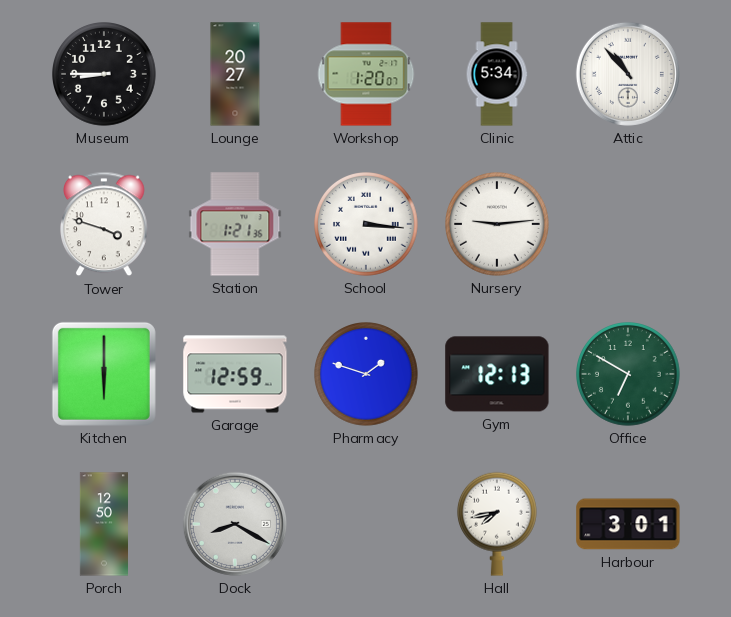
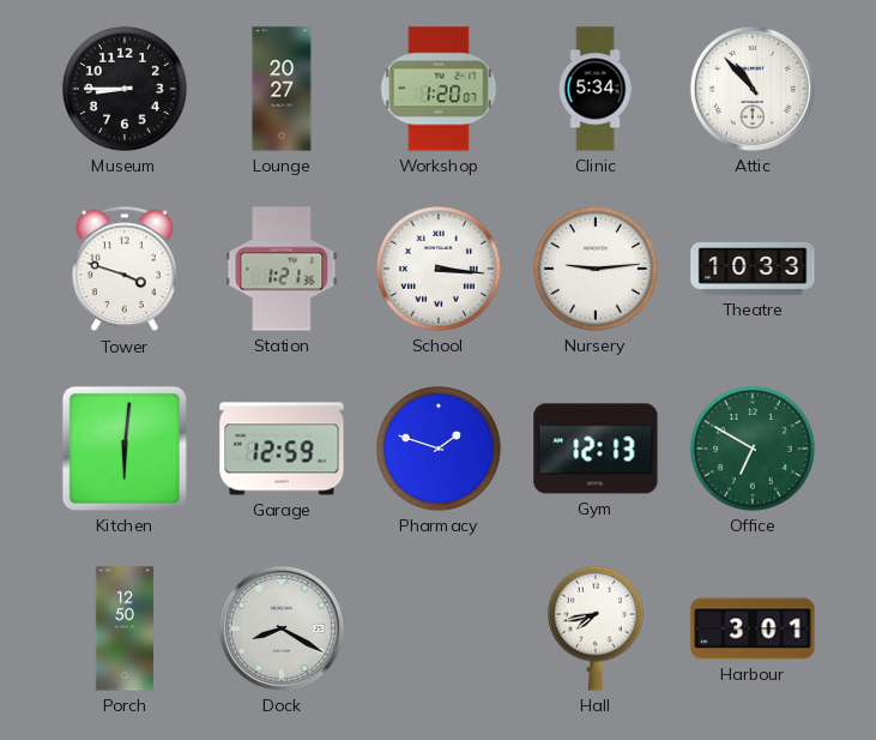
Theatre: none -> 10:33
Kitchen: 6:00 -> 6:01
